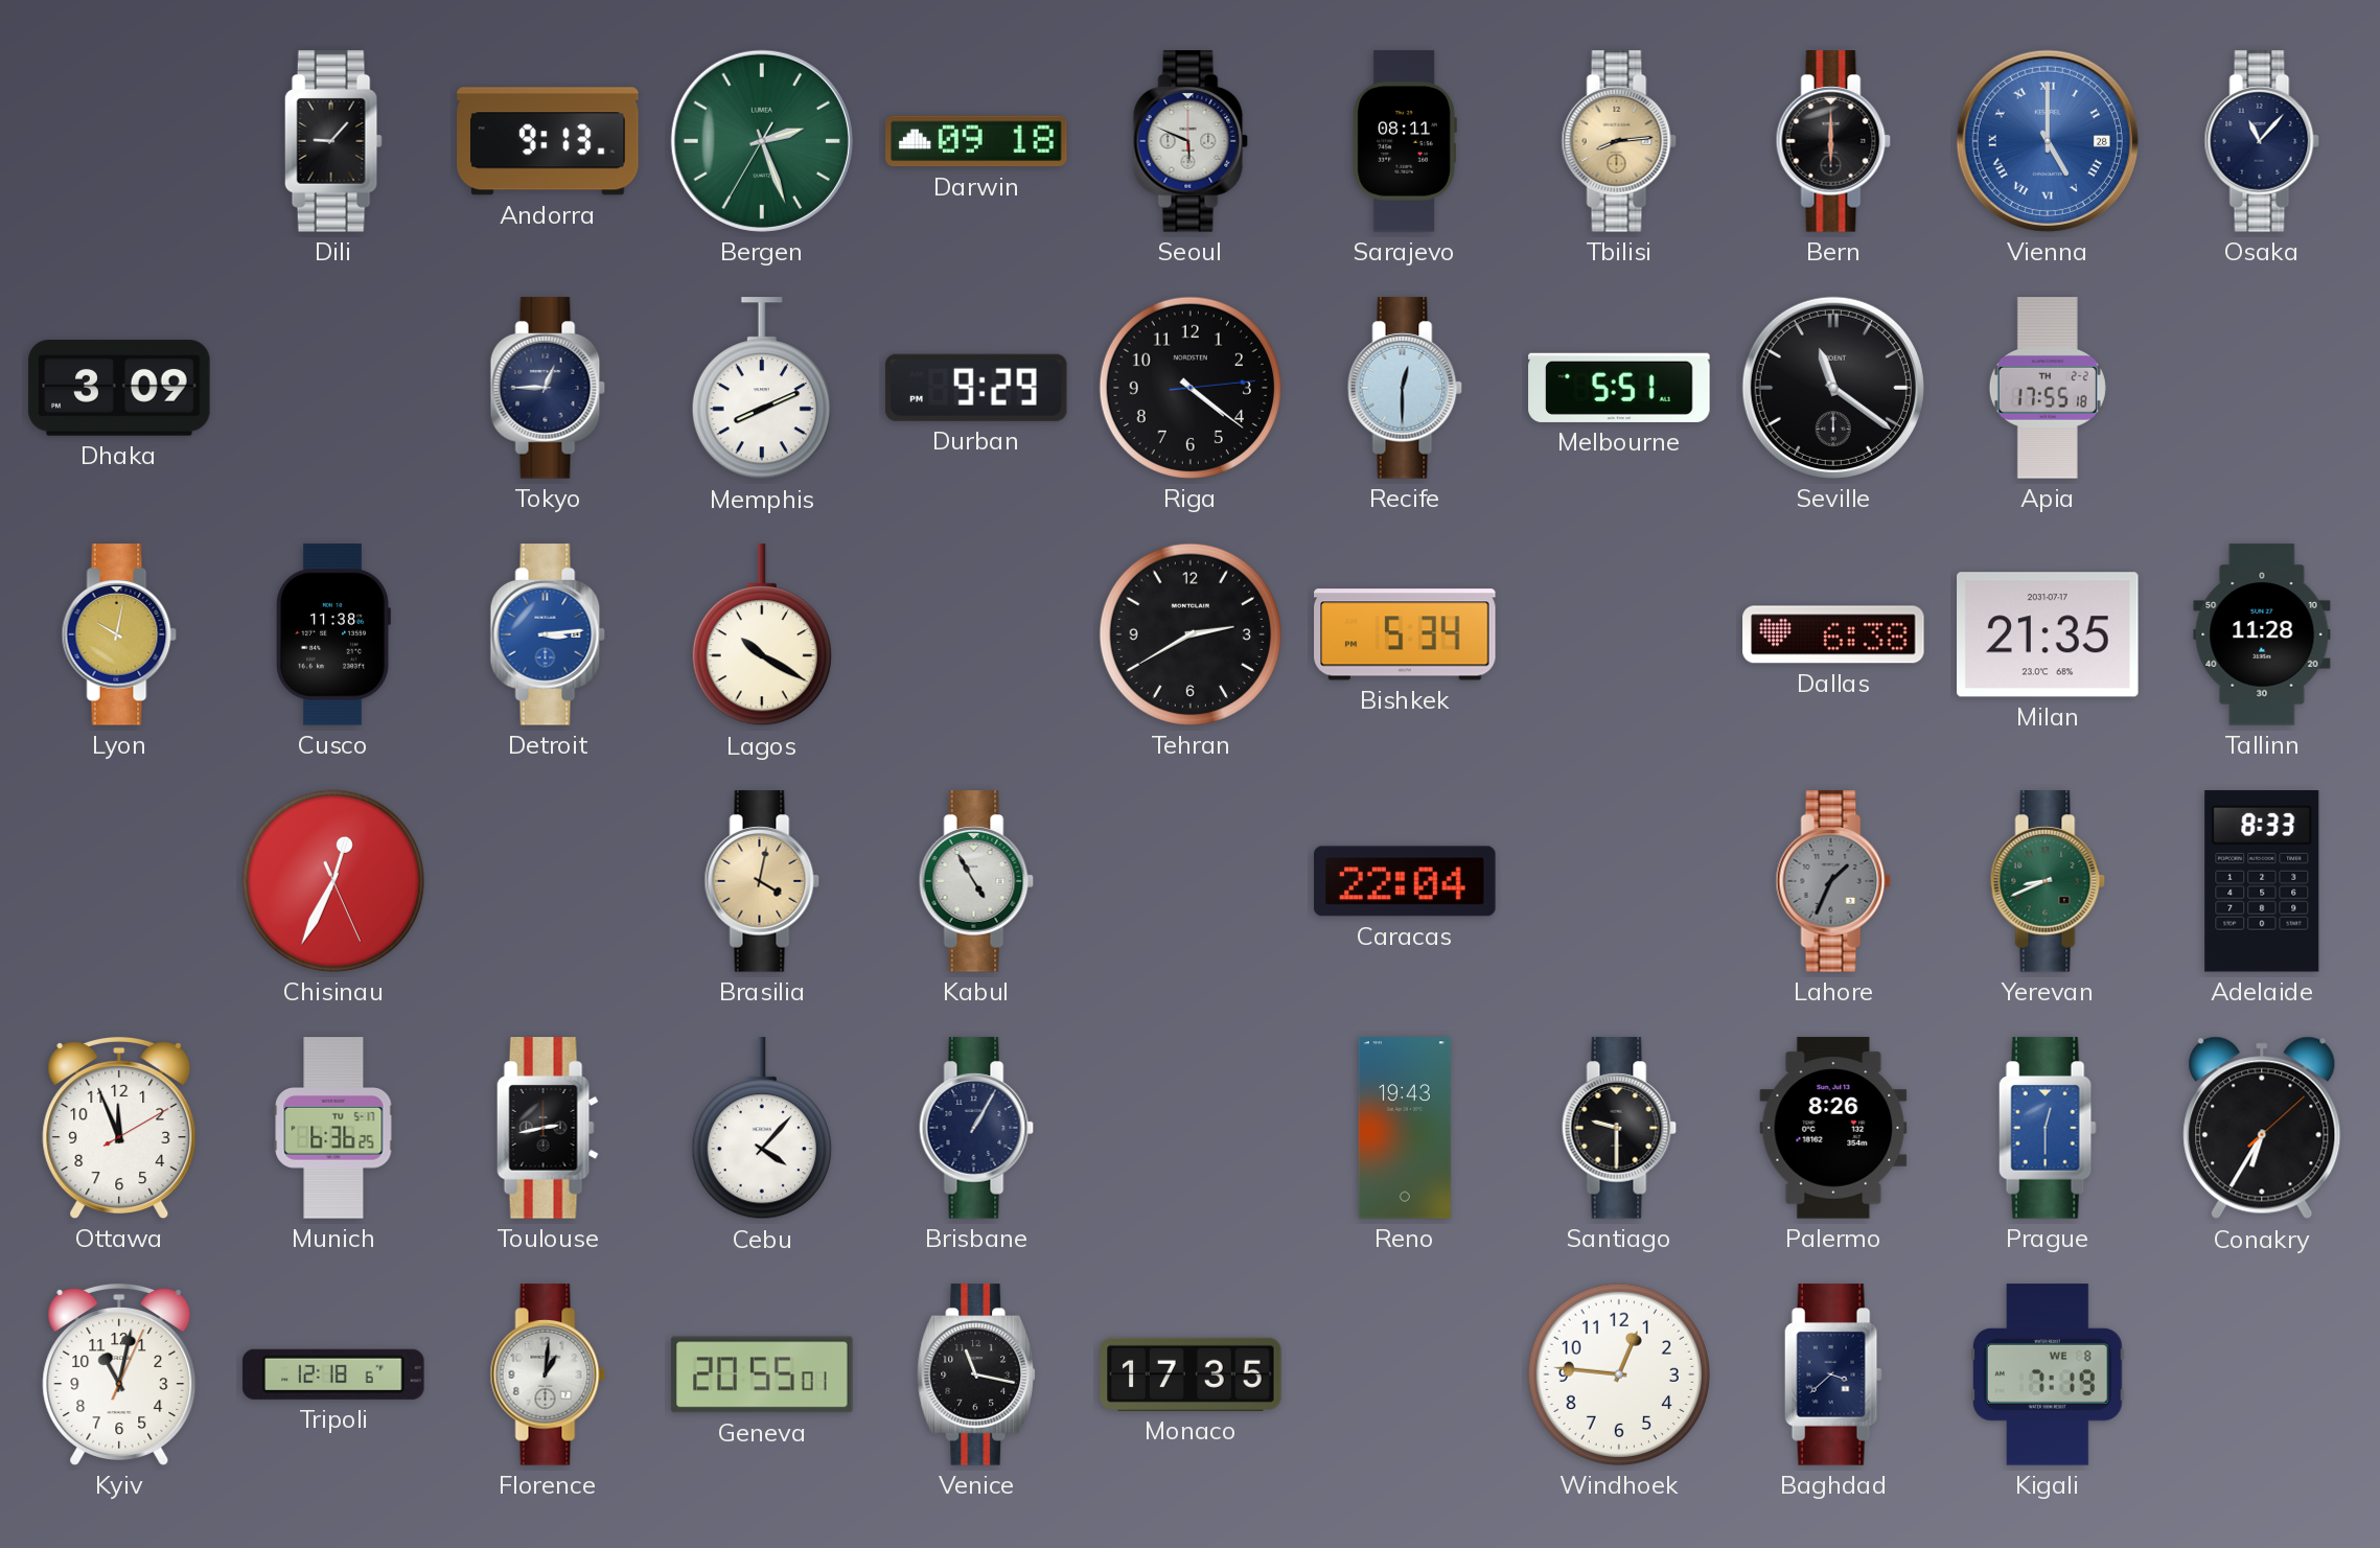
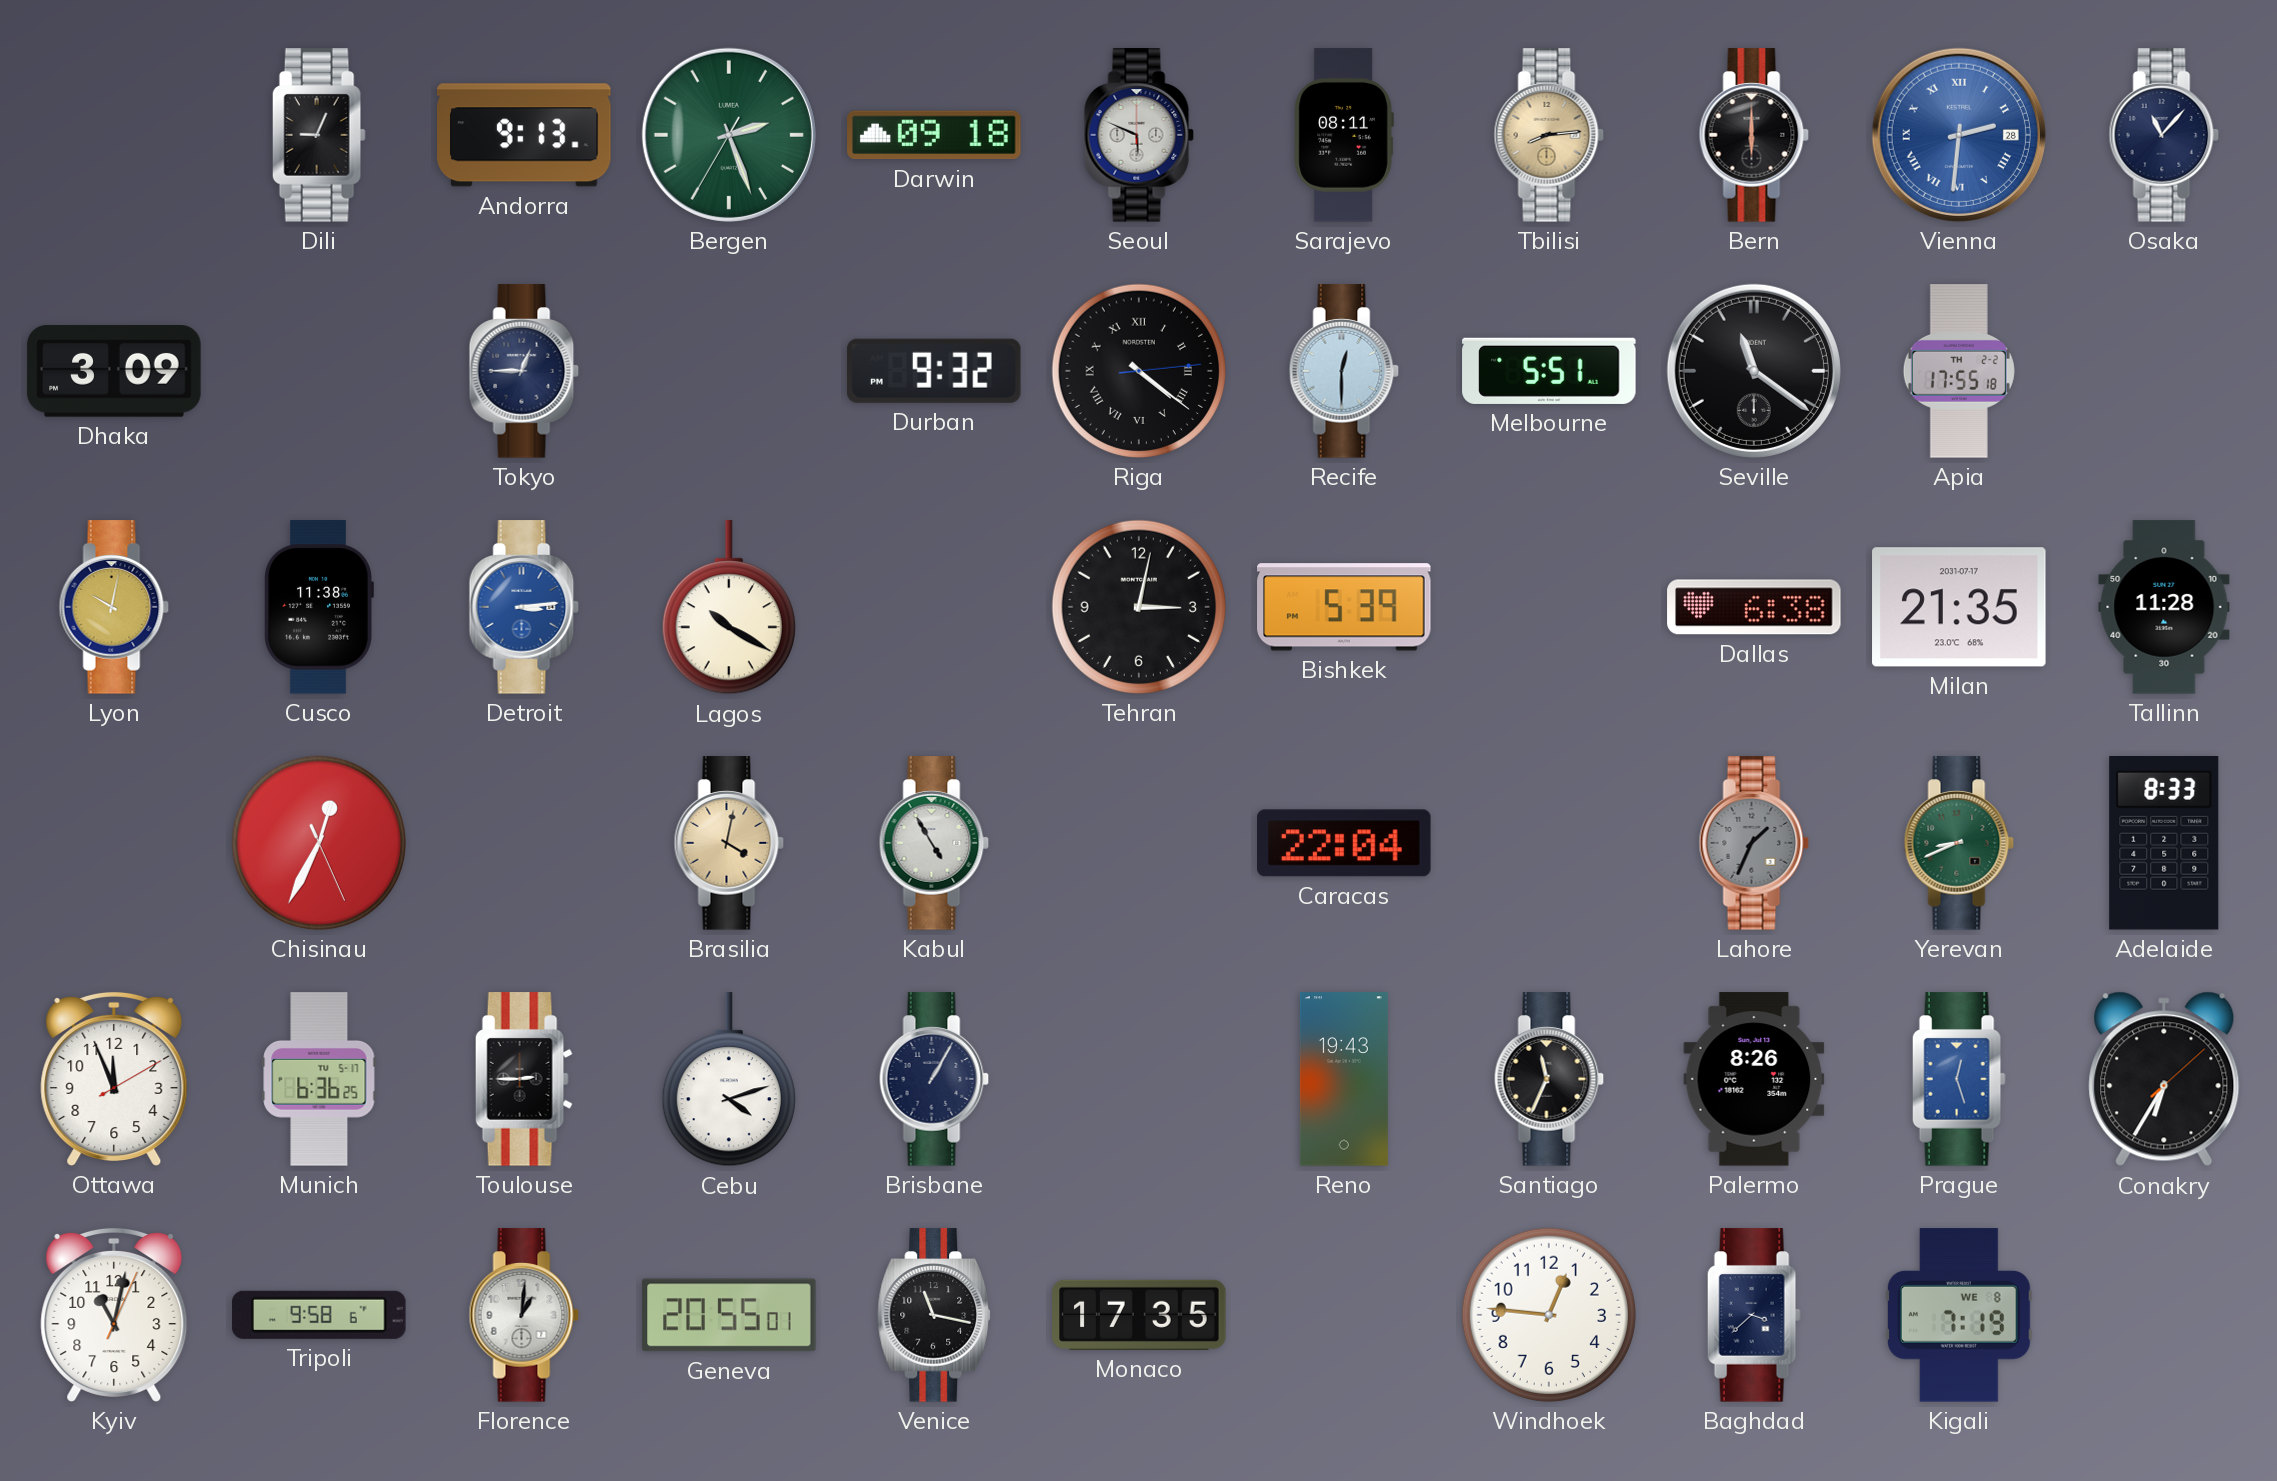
Dili: 9:07 -> 9:04
Vienna: 5:00 -> 2:31
Memphis: 8:11 -> none
Durban: 9:29 -> 9:32
Riga numerals: Arabic -> Roman
Tehran: 2:40 -> 3:02
Bishkek: 5:34 -> 5:39
Toulouse: 2:43 -> 2:45
Cebu: 4:07 -> 4:12
Santiago: 9:30 -> 11:34
Prague: 12:30 -> 12:27
Tripoli: 12:18 -> 9:58
